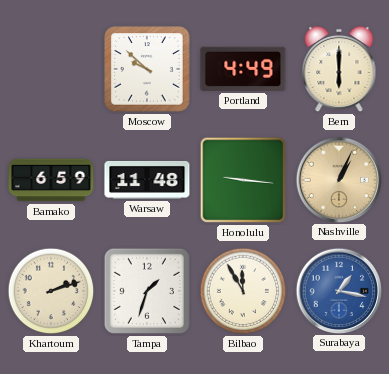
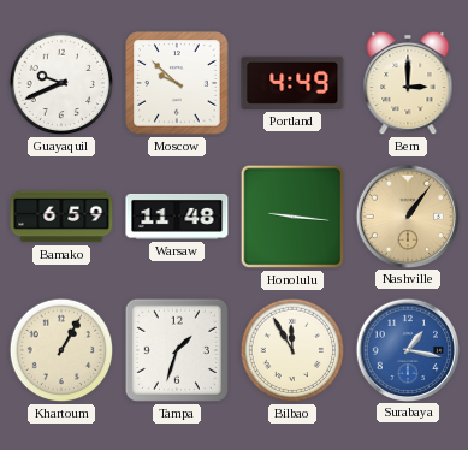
Guayaquil: none -> 9:41
Bern: 6:00 -> 3:00
Nashville: 1:04 -> 1:06
Khartoum: 2:12 -> 1:05
